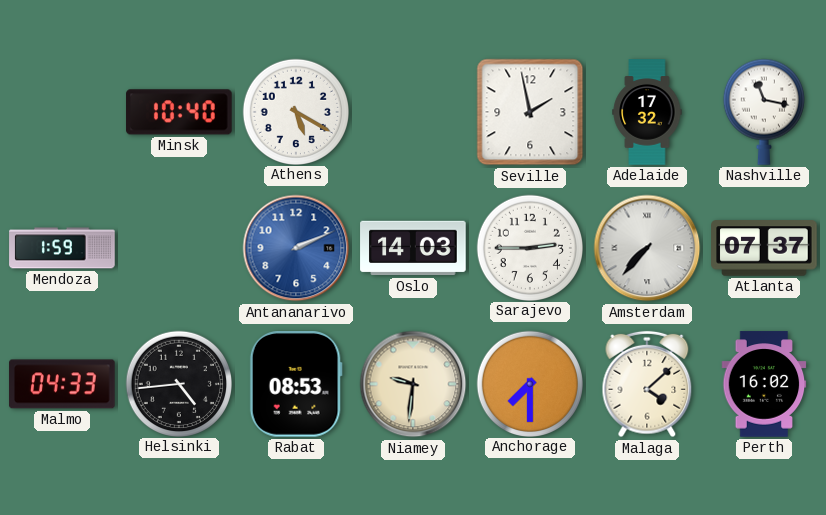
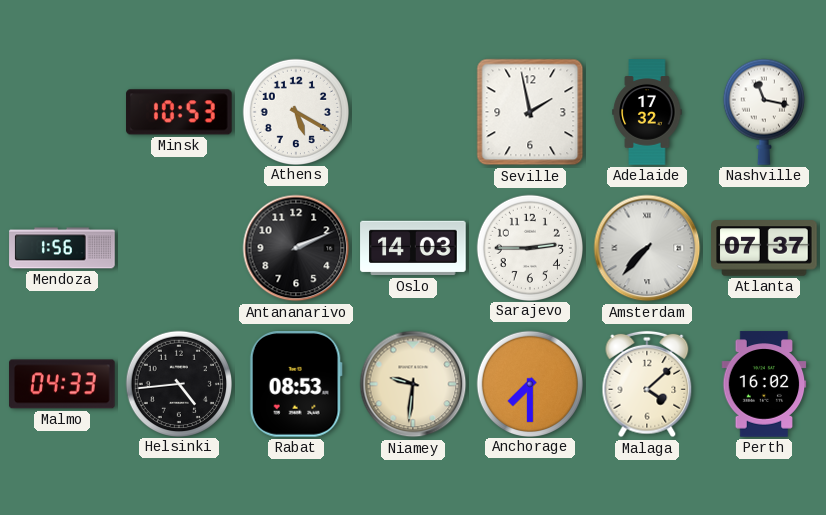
Minsk: 10:40 -> 10:53
Mendoza: 1:59 -> 1:56
Antananarivo dial: blue -> black
